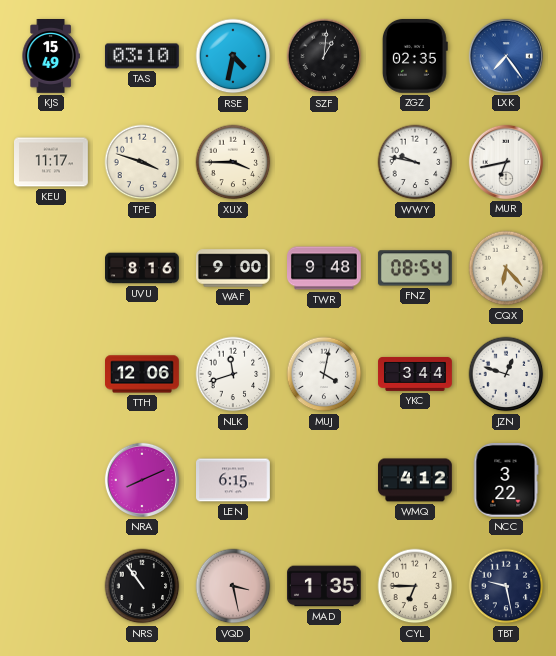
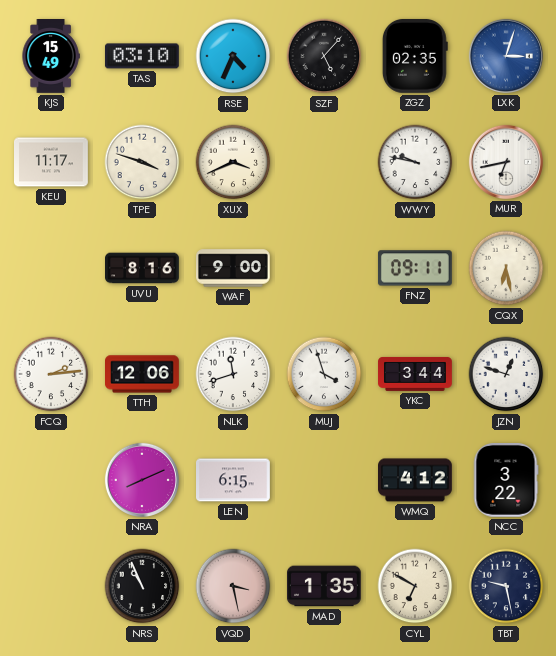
RSE: 4:32 -> 4:34
SZF: 1:01 -> 5:07
LXK: 7:24 -> 3:03
XUX: 3:45 -> 3:41
TWR: 9:48 -> none
FNZ: 08:54 -> 09:11
CQX: 6:23 -> 6:28
FCQ: none -> 2:14
MUJ: 4:02 -> 3:57
NRS: 10:54 -> 10:56
CYL: 6:45 -> 6:50
